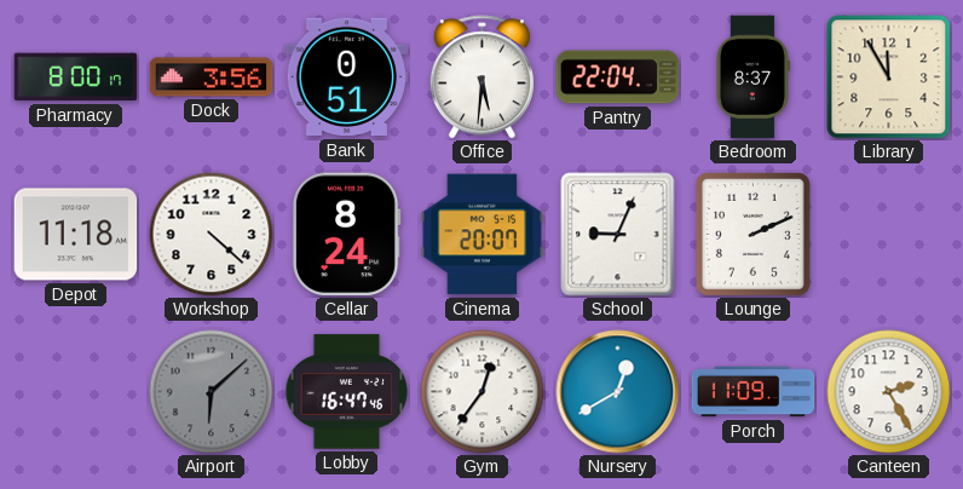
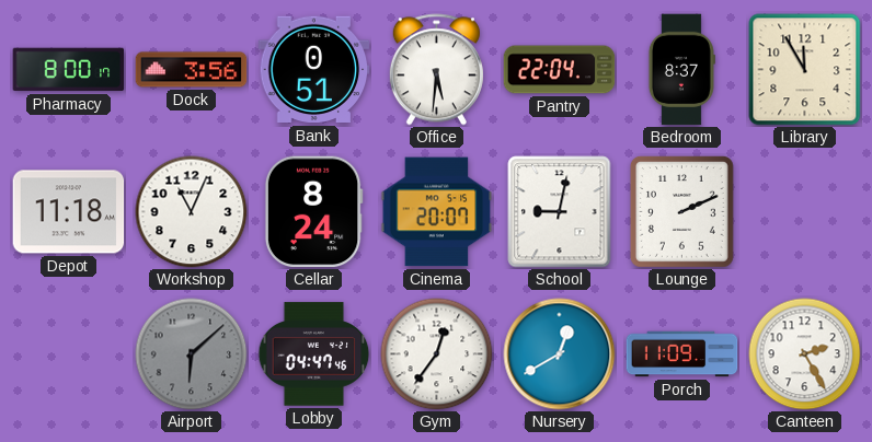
Workshop: 4:22 -> 11:04
School: 9:04 -> 9:02
Lobby: 16:47 -> 04:47
